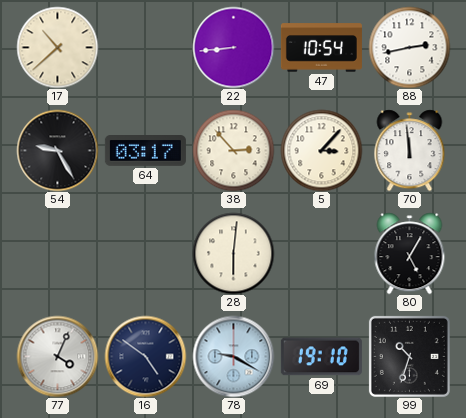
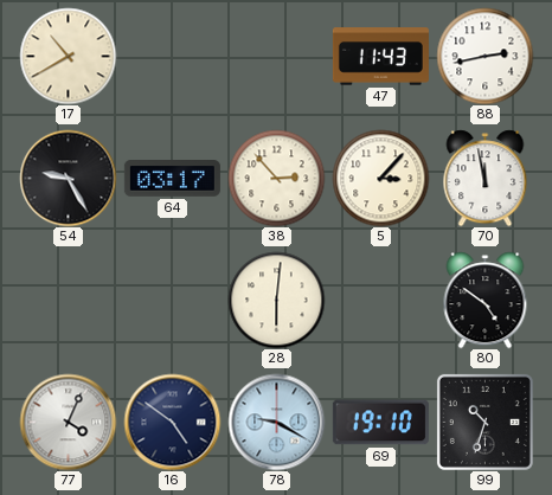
17: 10:38 -> 10:40
22: 8:44 -> none
47: 10:54 -> 11:43
70: 11:59 -> 11:58
80: 5:05 -> 4:51
